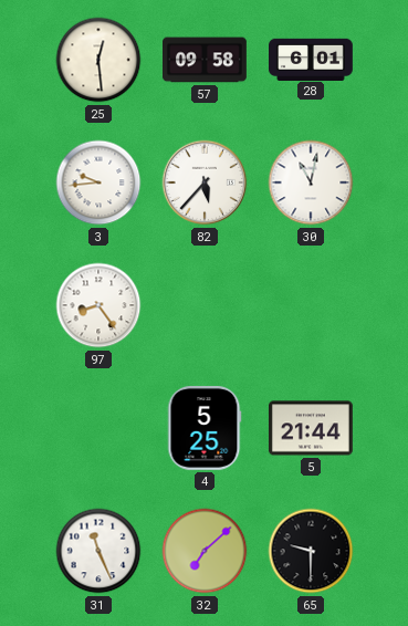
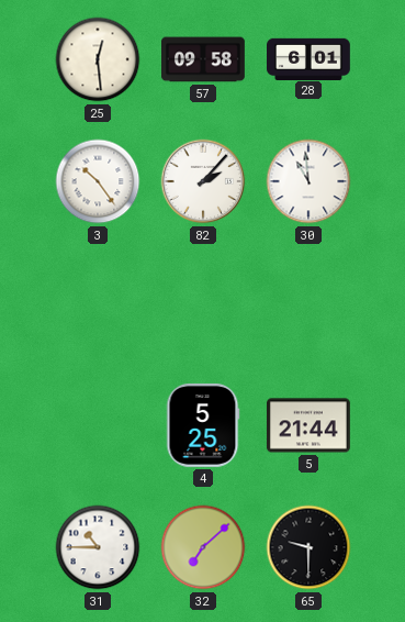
3: 9:44 -> 10:24
82: 5:37 -> 2:07
30: 11:02 -> 10:59
97: 8:24 -> none
31: 11:26 -> 10:45
